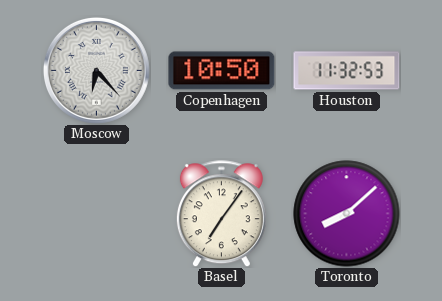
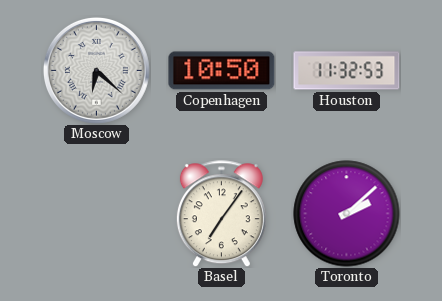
Moscow: 6:23 -> 6:22
Toronto: 8:08 -> 2:08
